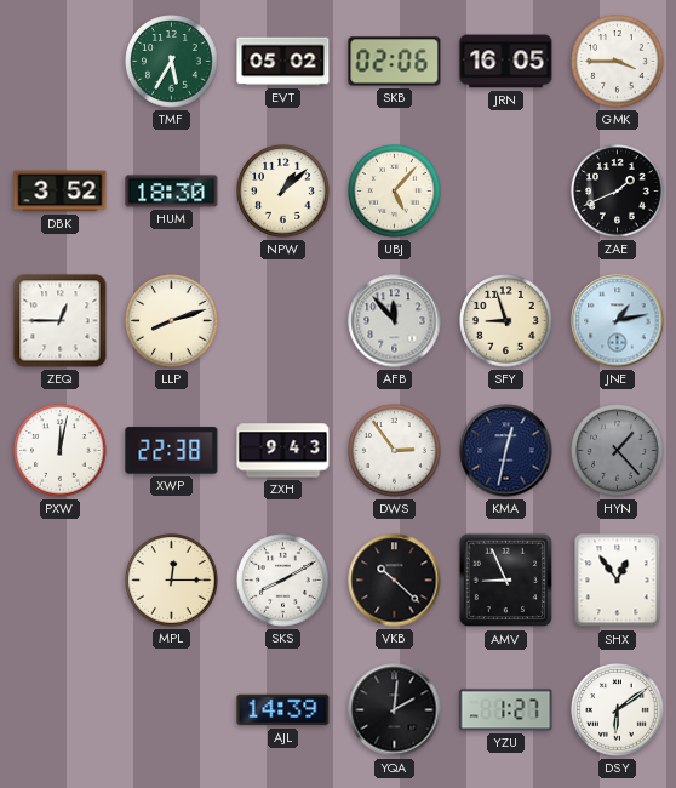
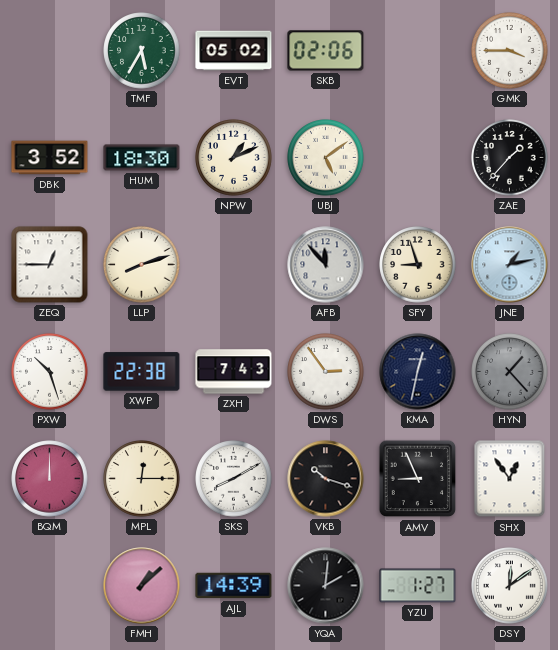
JRN: 16:05 -> none
NPW: 1:08 -> 1:11
UBJ: 5:07 -> 5:09
ZAE: 1:41 -> 1:37
PXW: 12:02 -> 10:27
ZXH: 9:43 -> 7:43
BQM: none -> 12:00
VKB: 10:22 -> 10:18
FMH: none -> 1:08
DSY: 6:09 -> 12:09
